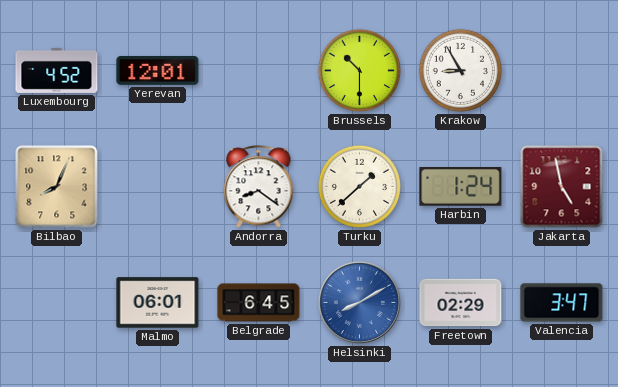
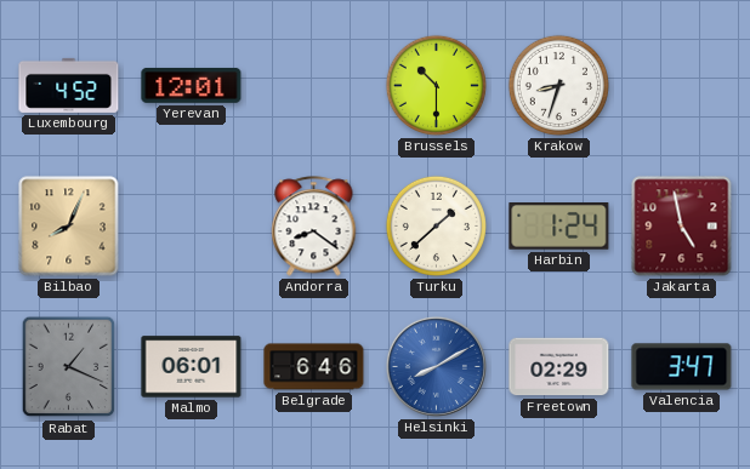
Krakow: 8:55 -> 8:33
Rabat: none -> 1:19
Belgrade: 6:45 -> 6:46
